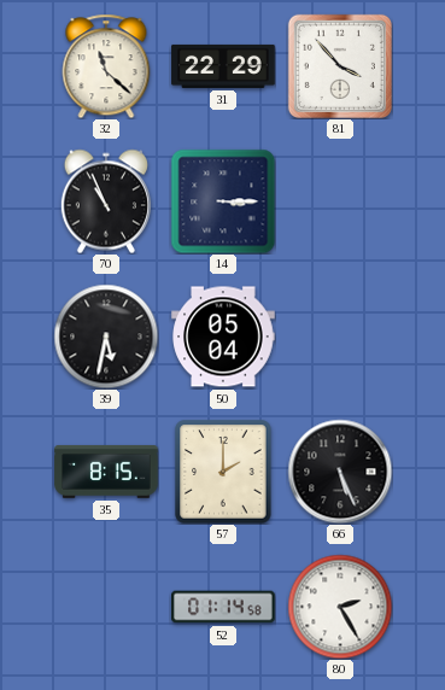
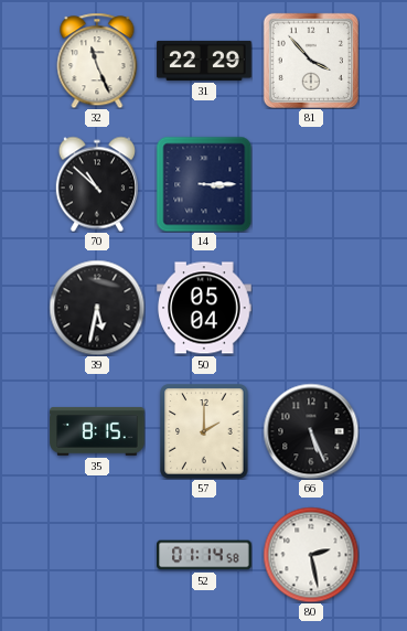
32: 11:22 -> 11:26
70: 10:56 -> 10:52
80: 2:25 -> 2:28
